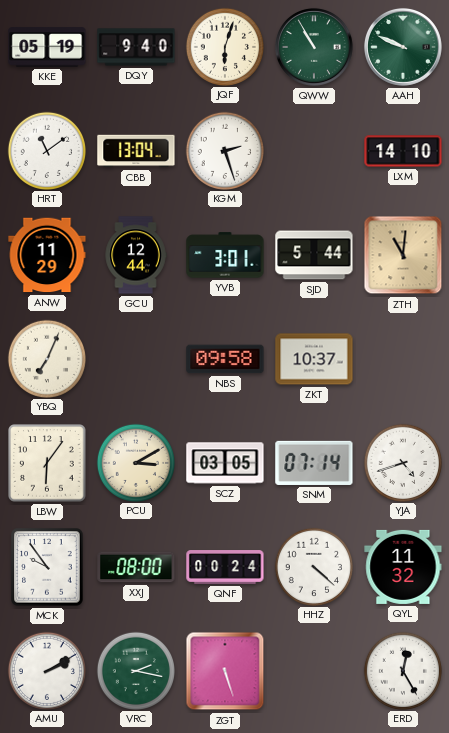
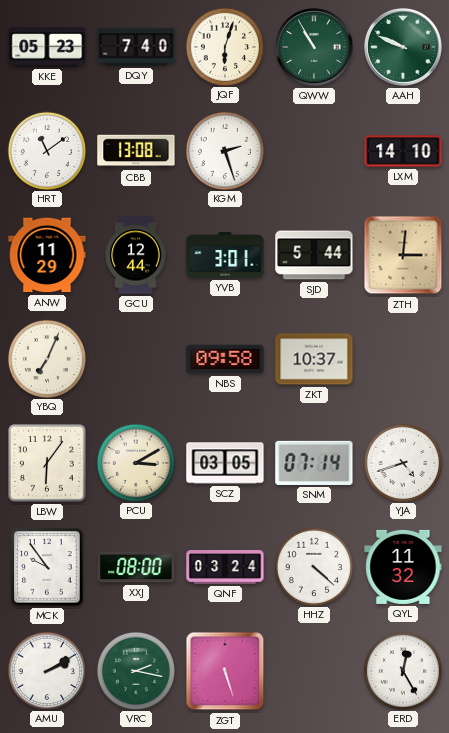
KKE: 05:19 -> 05:23
DQY: 9:40 -> 7:40
CBB: 13:04 -> 13:08
ZTH: 11:01 -> 3:01
QNF: 00:24 -> 03:24
